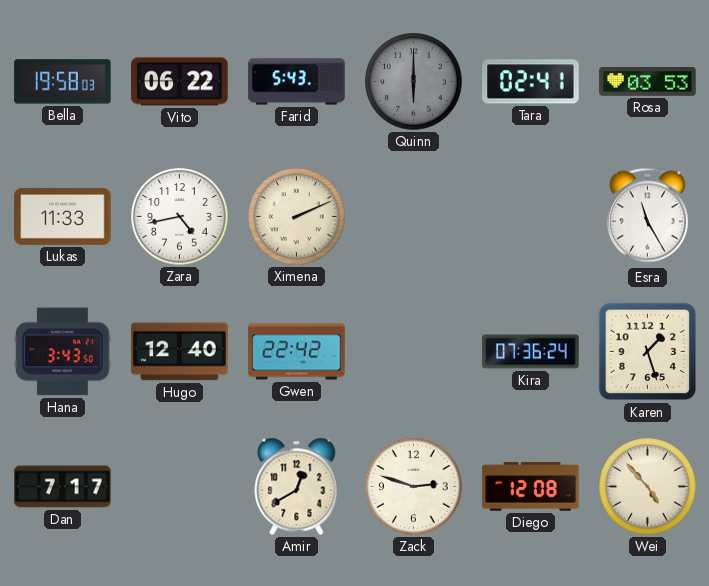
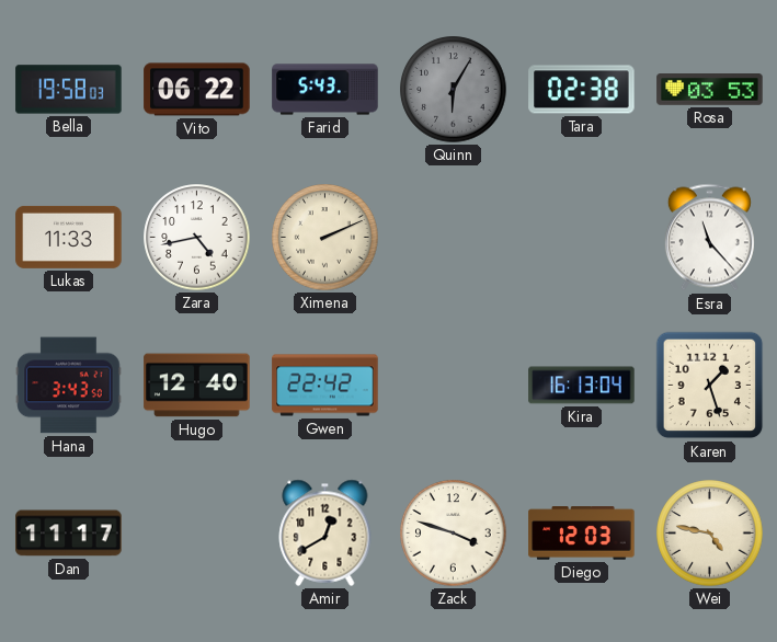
Quinn: 6:00 -> 6:05
Tara: 02:41 -> 02:38
Esra: 11:25 -> 11:23
Kira: 07:36 -> 16:13
Dan: 7:17 -> 11:17
Zack: 2:48 -> 3:48
Diego: 12:08 -> 12:03
Wei: 4:53 -> 4:47
